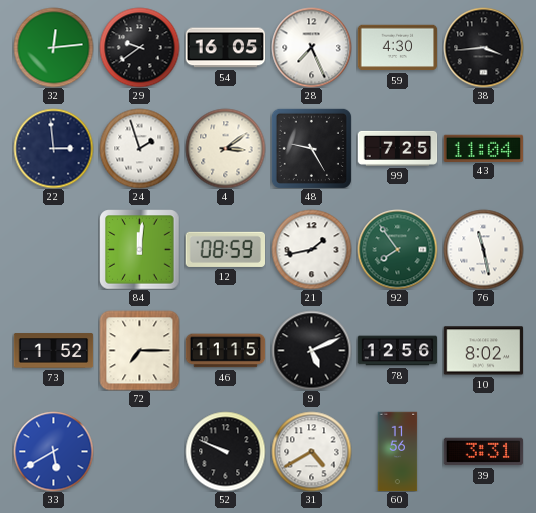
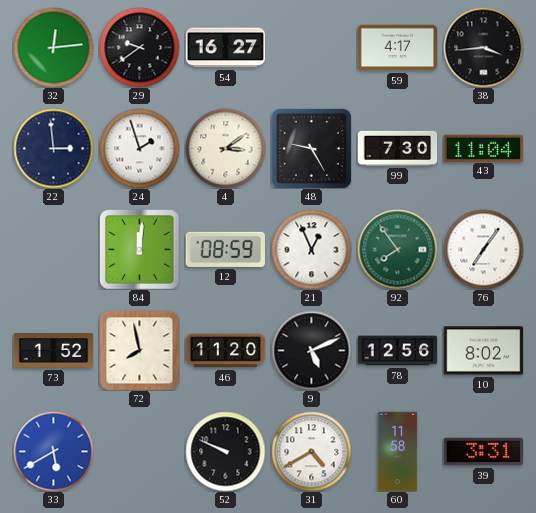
54: 16:05 -> 16:27
28: 7:26 -> none
59: 4:30 -> 4:17
99: 7:25 -> 7:30
21: 1:43 -> 12:56
76: 11:28 -> 7:06
72: 7:15 -> 7:58
46: 11:15 -> 11:20
60: 11:56 -> 11:58
